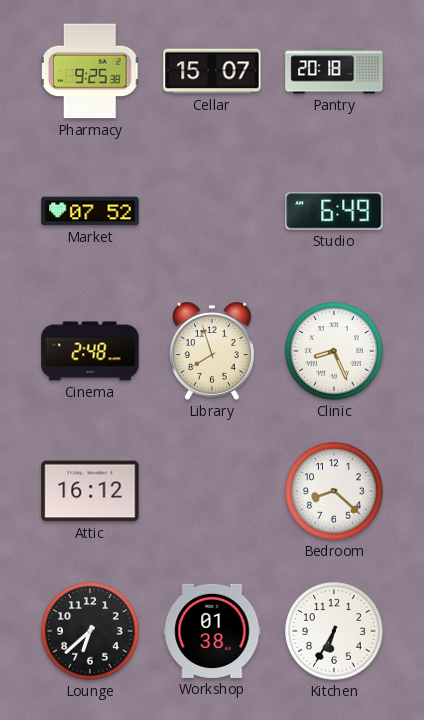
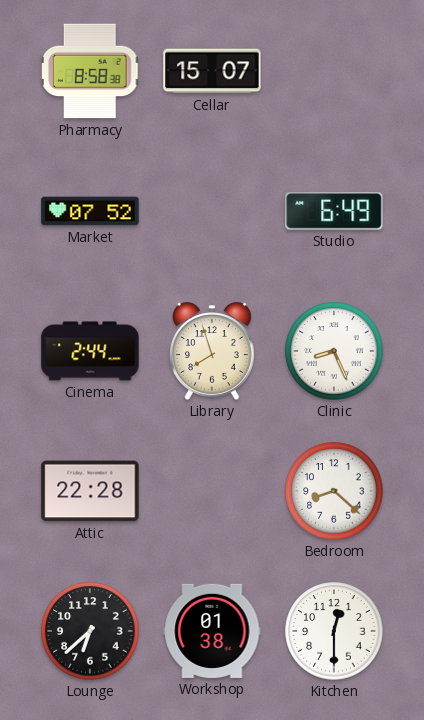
Pharmacy: 9:25 -> 8:58
Pantry: 20:18 -> none
Cinema: 2:48 -> 2:44
Attic: 16:12 -> 22:28
Kitchen: 6:35 -> 12:30
